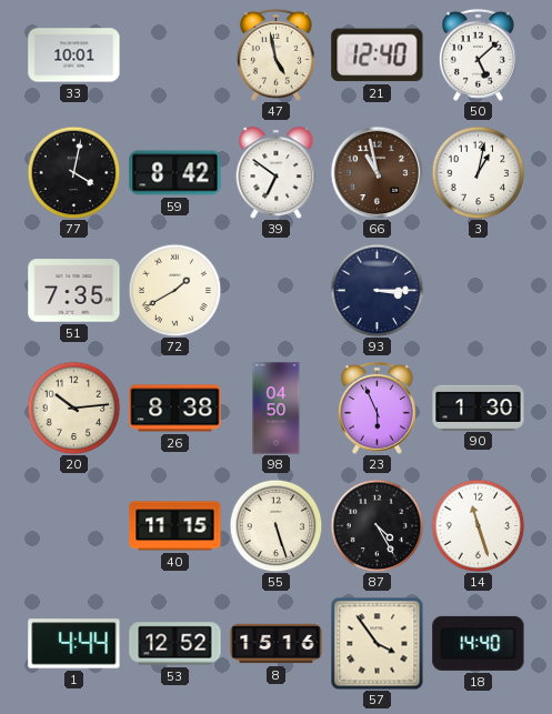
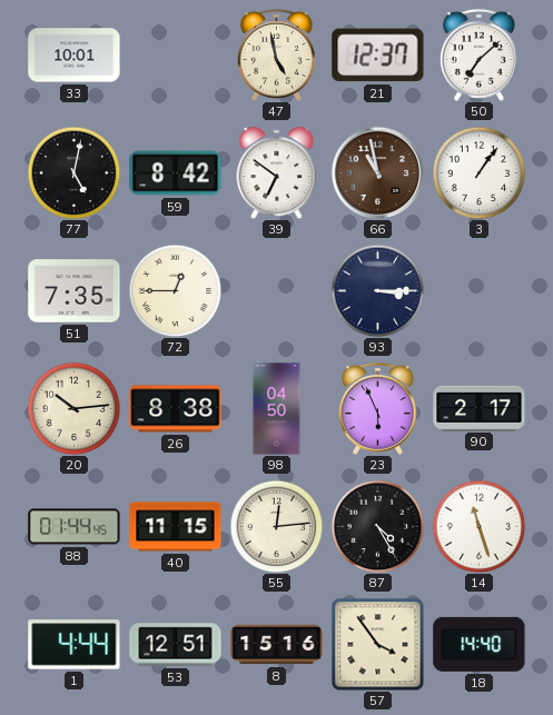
21: 12:40 -> 12:37
50: 5:08 -> 7:08
77: 4:02 -> 5:02
3: 1:02 -> 1:06
72: 1:40 -> 12:45
90: 1:30 -> 2:17
88: none -> 01:44
55: 5:27 -> 12:14
53: 12:52 -> 12:51
